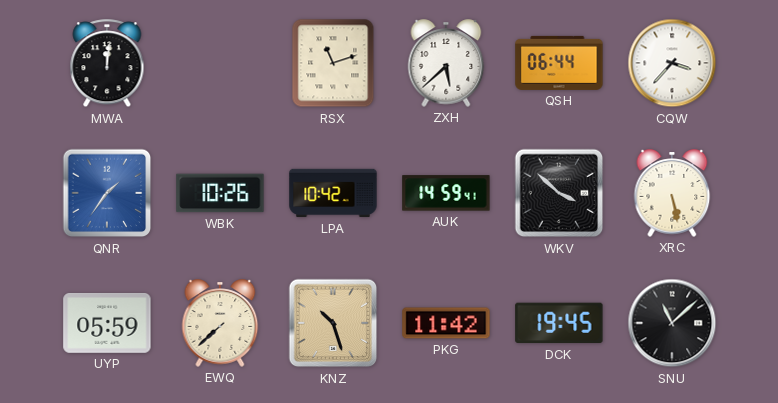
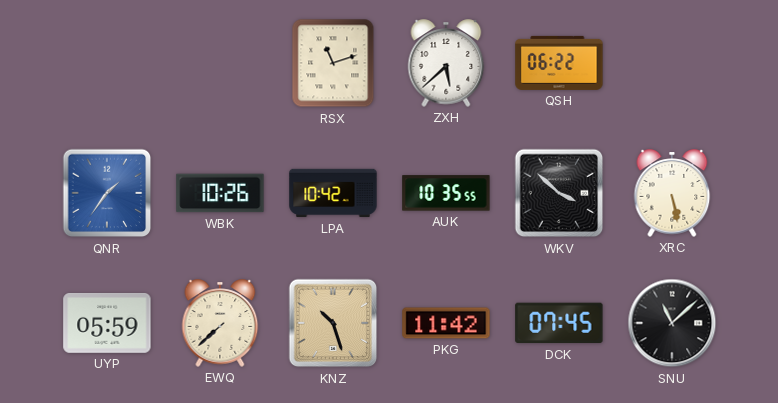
MWA: 12:01 -> none
QSH: 06:44 -> 06:22
CQW: 3:37 -> none
AUK: 14:59 -> 10:35
DCK: 19:45 -> 07:45
